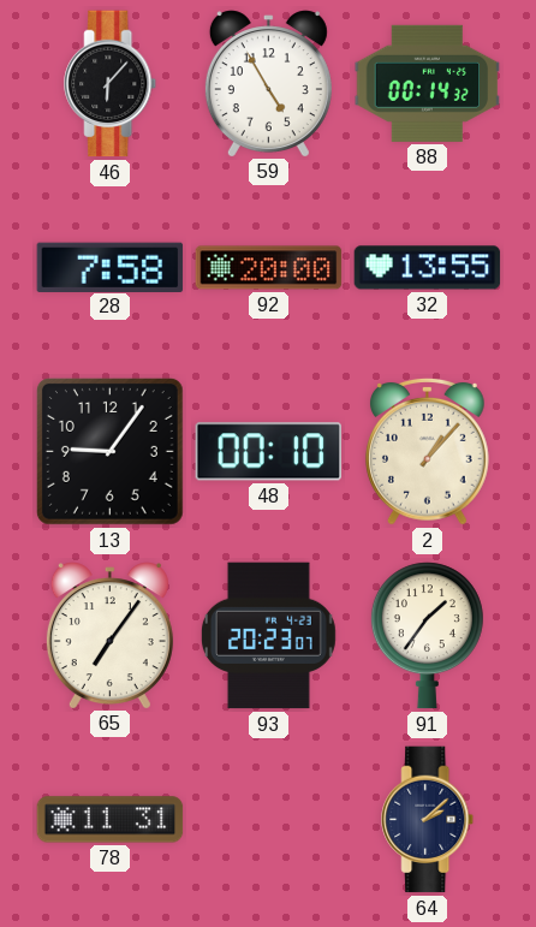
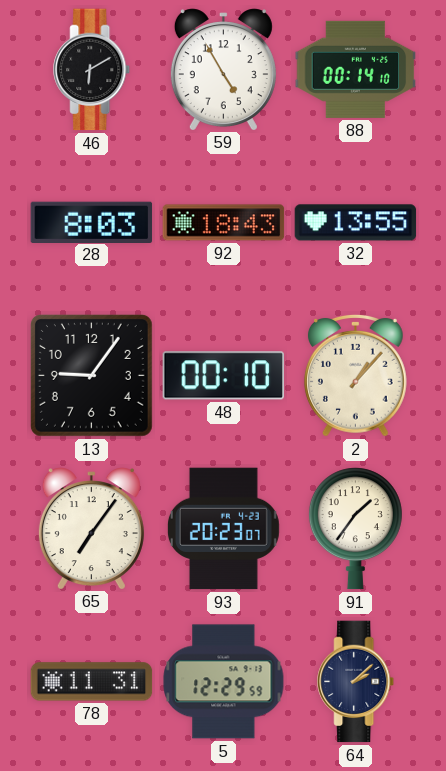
46: 6:07 -> 6:10
88: 00:14:32 -> 00:14:10
28: 7:58 -> 8:03
92: 20:00 -> 18:43
5: none -> 12:29
